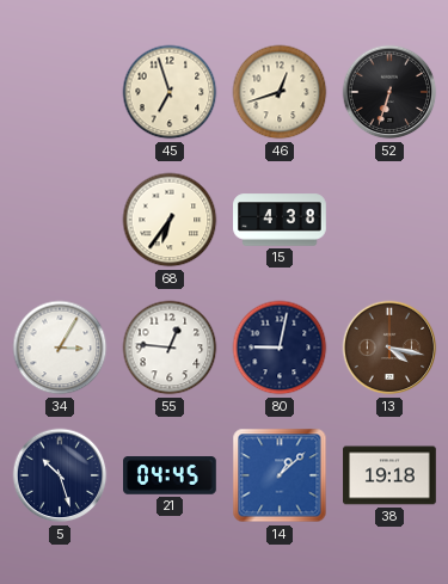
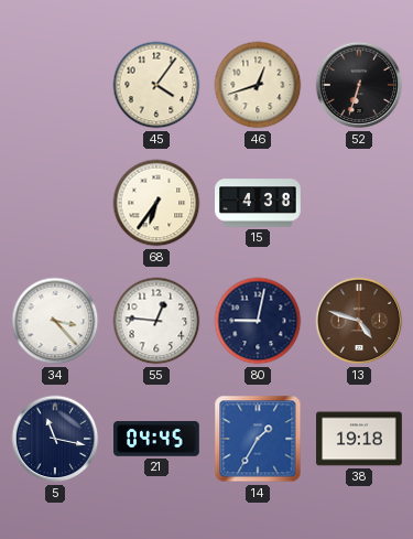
45: 6:57 -> 4:06
34: 3:05 -> 3:23
13: 4:17 -> 4:48
5: 10:27 -> 11:17
14: 1:08 -> 1:35
